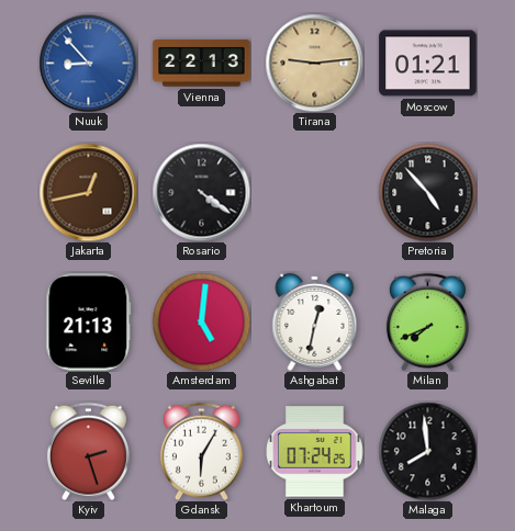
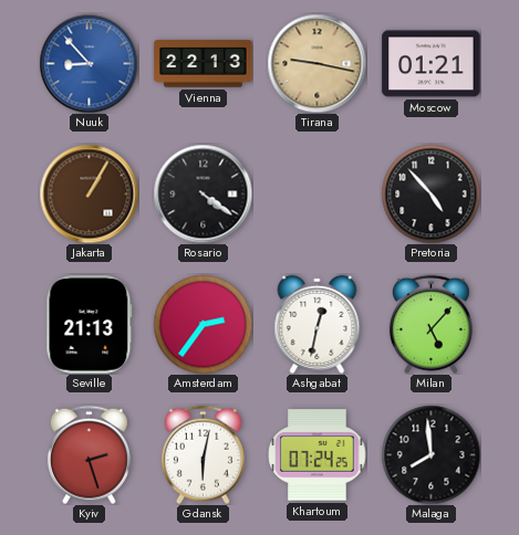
Tirana: 9:14 -> 9:17
Jakarta: 12:43 -> 1:05
Amsterdam: 5:01 -> 2:36
Milan: 7:41 -> 5:07
Gdansk: 6:05 -> 6:02
